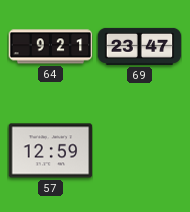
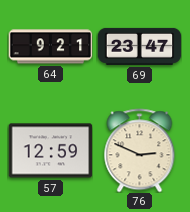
76: none -> 2:49
